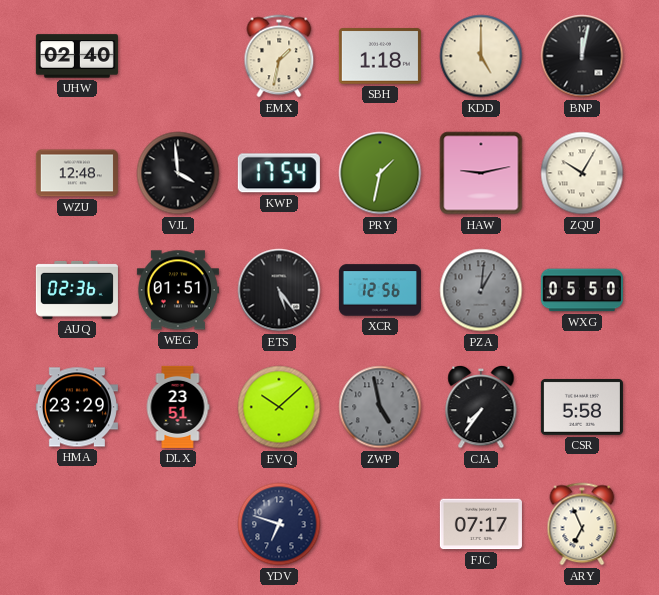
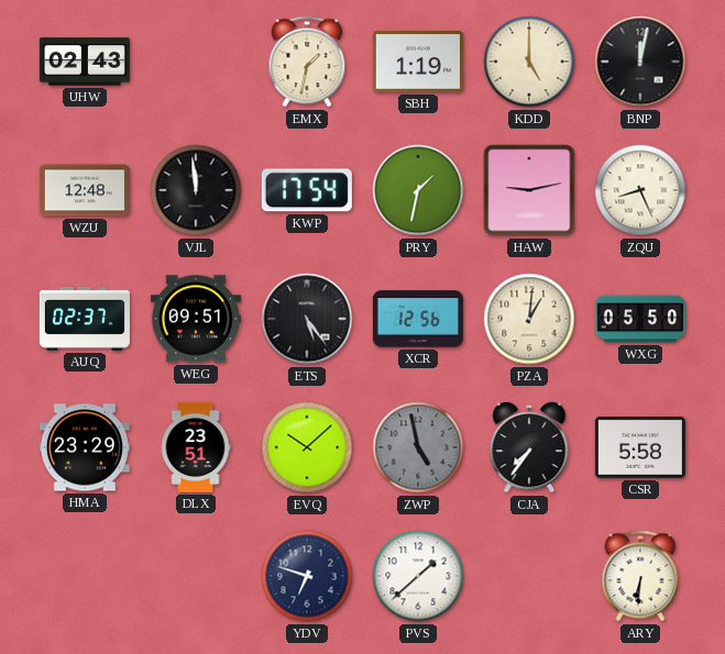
UHW: 02:40 -> 02:43
SBH: 1:18 -> 1:19
VJL: 3:59 -> 11:59
ZQU: 10:05 -> 8:26
AUQ: 02:36 -> 02:37
WEG: 01:51 -> 09:51
PZA dial: grey -> cream
PVS: none -> 1:38
FJC: 07:17 -> none
ARY: 6:56 -> 6:31
